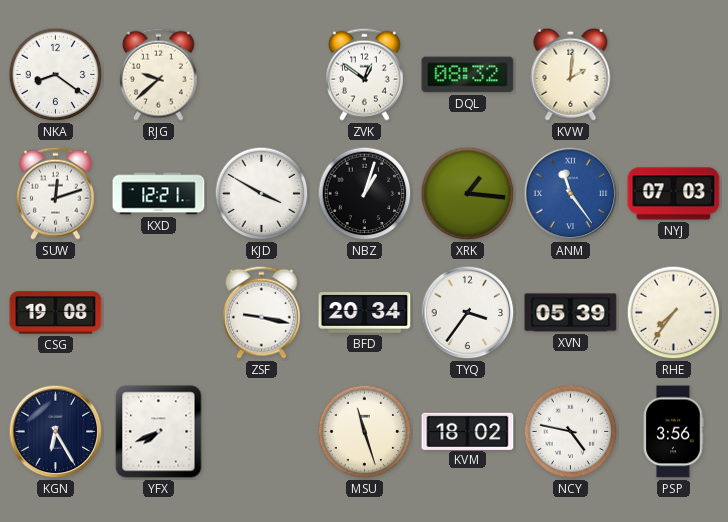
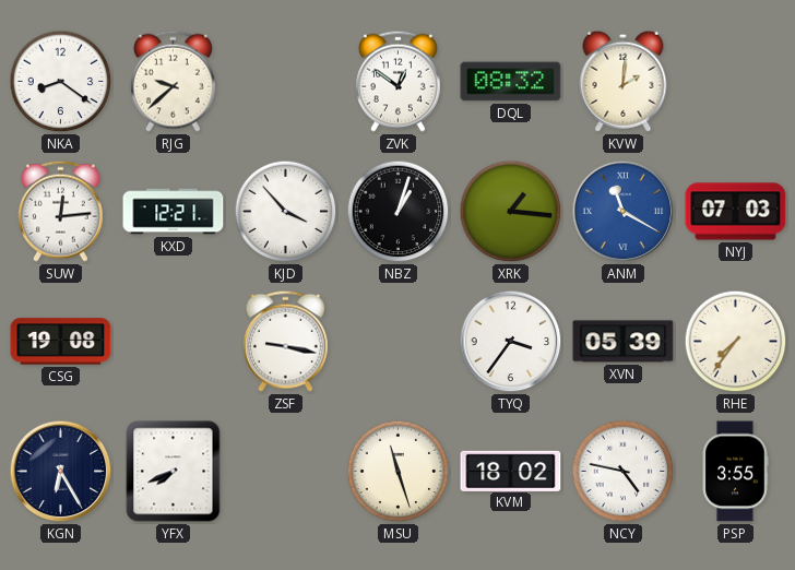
SUW: 12:12 -> 12:14
KJD: 3:50 -> 3:53
ANM: 11:24 -> 11:20
BFD: 20:34 -> none
PSP: 3:56 -> 3:55
